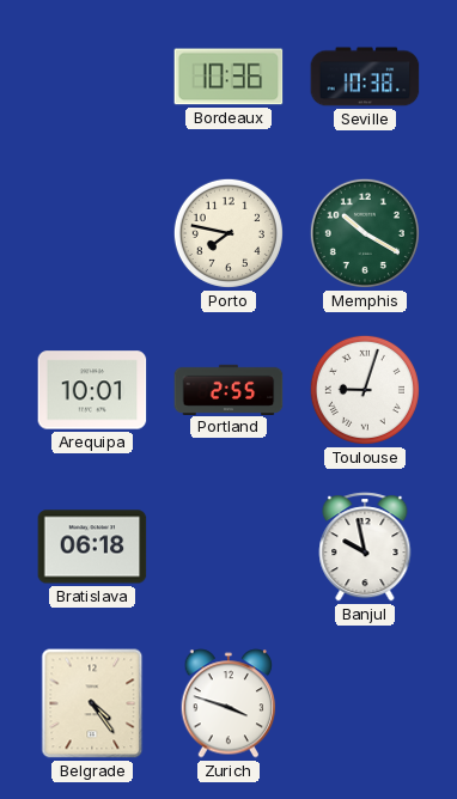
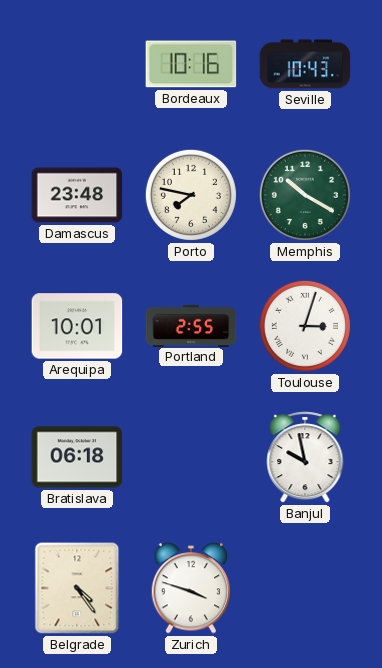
Bordeaux: 10:36 -> 10:16
Seville: 10:38 -> 10:43
Damascus: none -> 23:48
Toulouse: 9:03 -> 3:03
